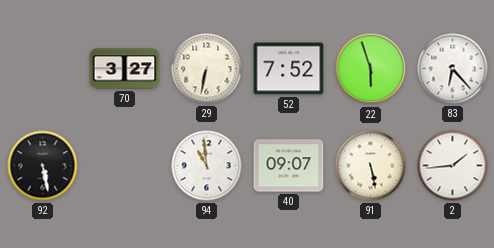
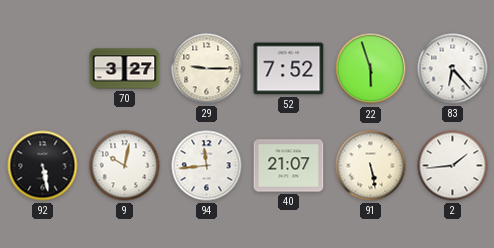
29: 6:32 -> 9:15
9: none -> 10:02
94: 10:59 -> 11:44
40: 09:07 -> 21:07
